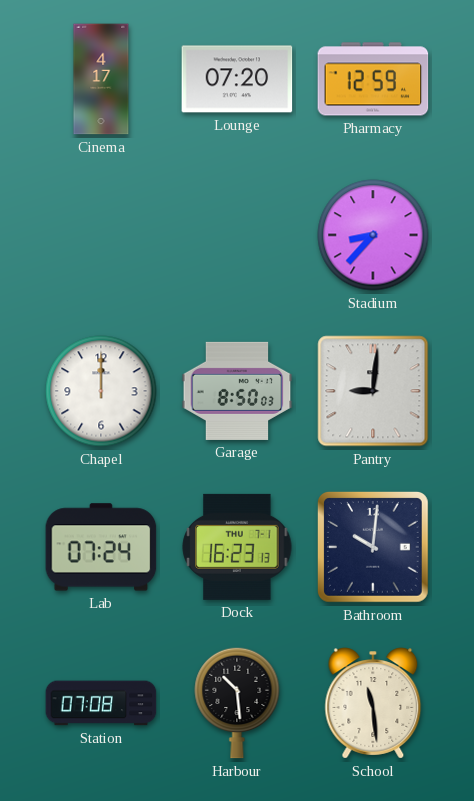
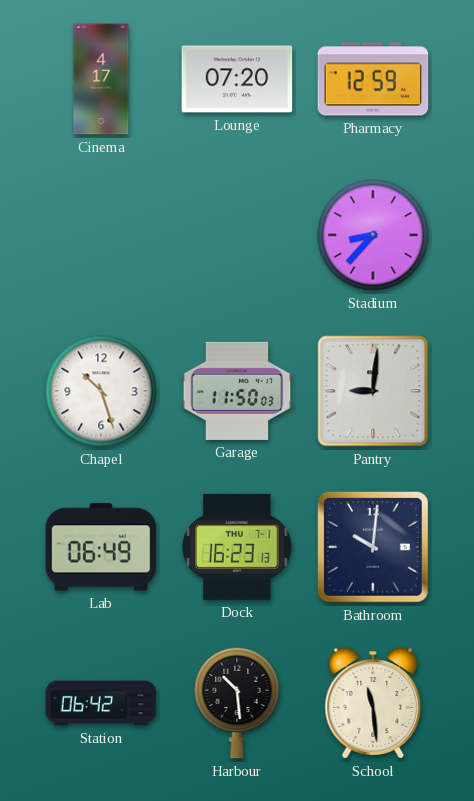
Chapel: 12:00 -> 10:27
Garage: 8:50 -> 11:50
Lab: 07:24 -> 06:49
Station: 07:08 -> 06:42
